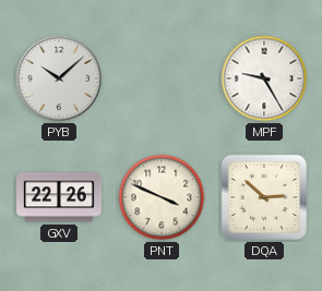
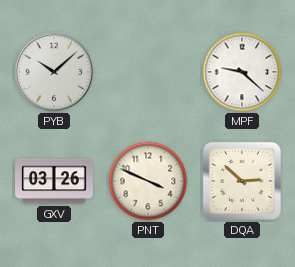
MPF: 9:25 -> 9:22
GXV: 22:26 -> 03:26
